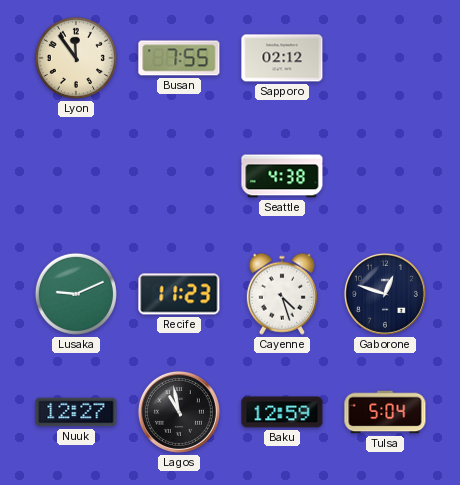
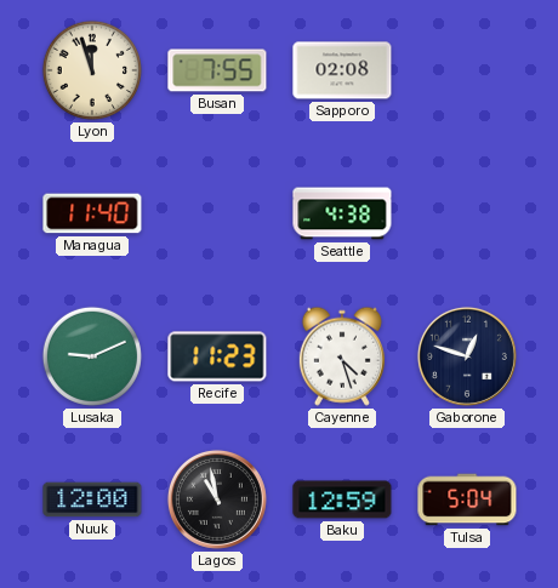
Lyon: 11:54 -> 11:57
Sapporo: 02:12 -> 02:08
Managua: none -> 11:40
Nuuk: 12:27 -> 12:00
